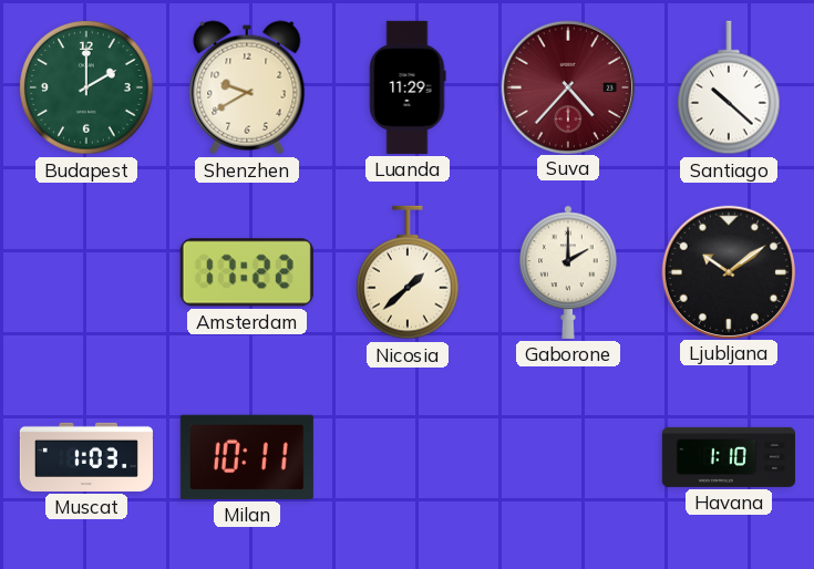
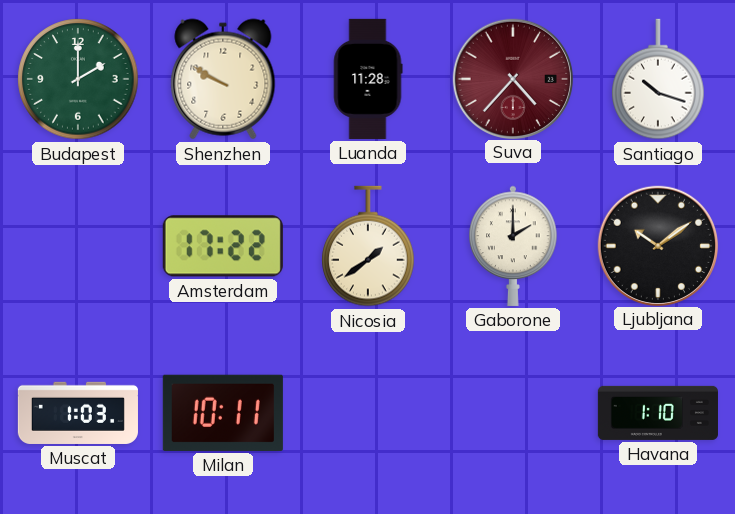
Shenzhen: 9:40 -> 9:50
Luanda: 11:29 -> 11:28
Santiago: 10:22 -> 10:18
Nicosia: 1:38 -> 1:39
